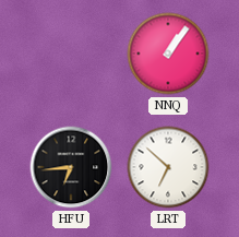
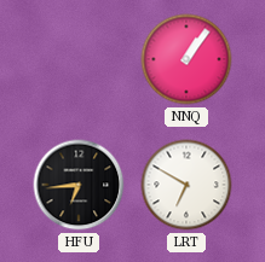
LRT: 6:52 -> 6:50
